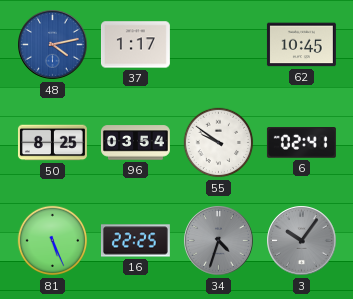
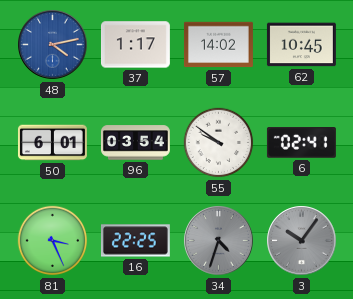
57: none -> 14:02
50: 8:25 -> 6:01
81: 5:26 -> 3:26
